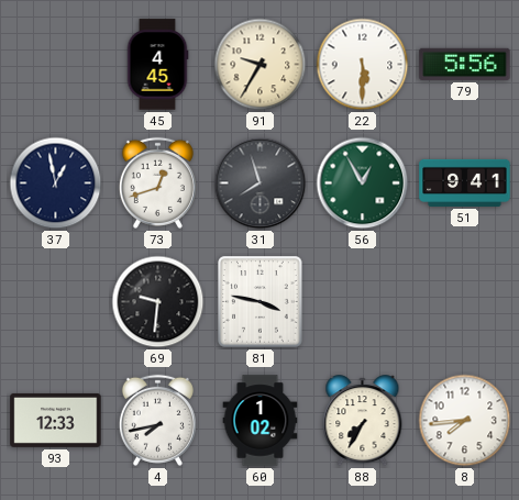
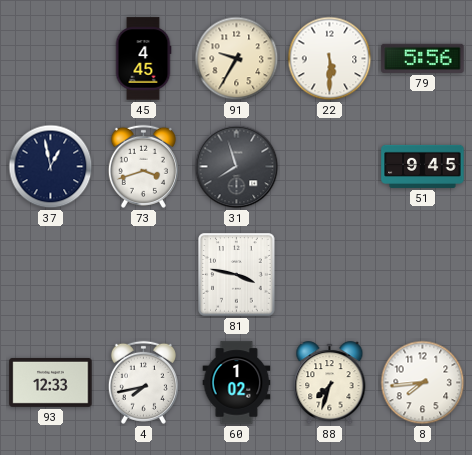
73: 12:42 -> 3:42
56: 12:55 -> none
51: 9:41 -> 9:45
69: 9:31 -> none
88: 7:35 -> 7:33
